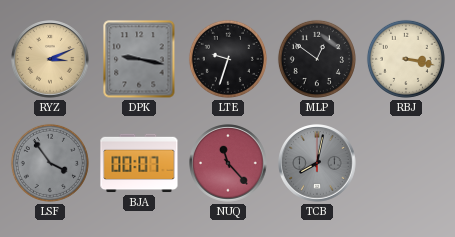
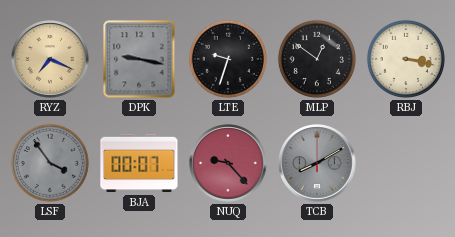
RYZ: 3:11 -> 7:19
NUQ: 11:23 -> 9:23
TCB: 8:02 -> 8:10
